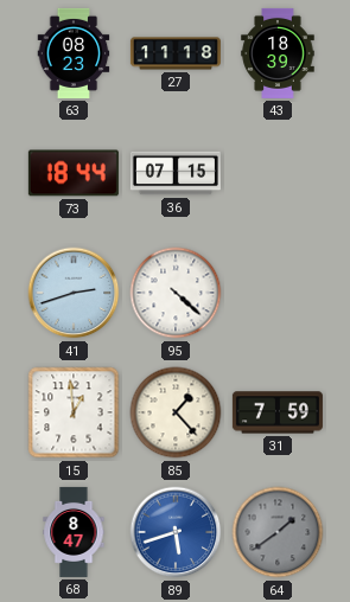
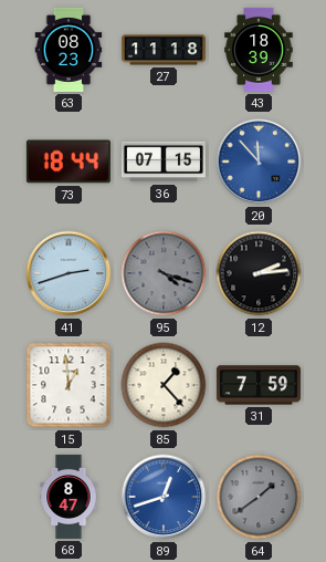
20: none -> 11:53
95: 4:22 -> 4:18
95 dial: white -> grey
12: none -> 2:14
89: 5:42 -> 12:42
